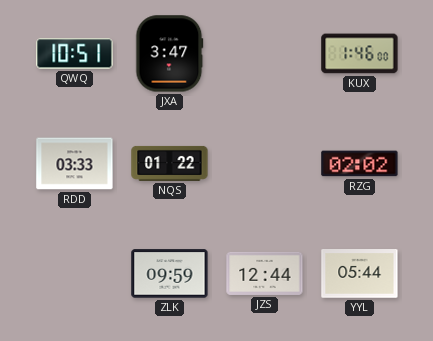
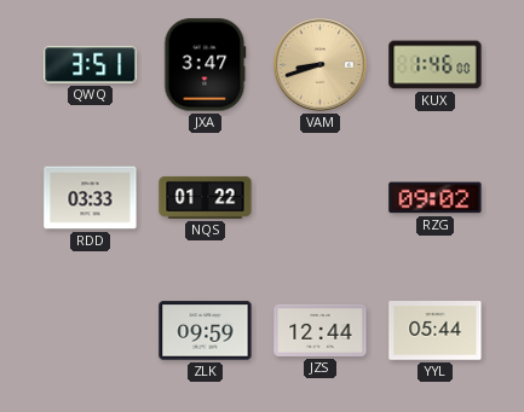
QWQ: 10:51 -> 3:51
VAM: none -> 8:42
RZG: 02:02 -> 09:02
